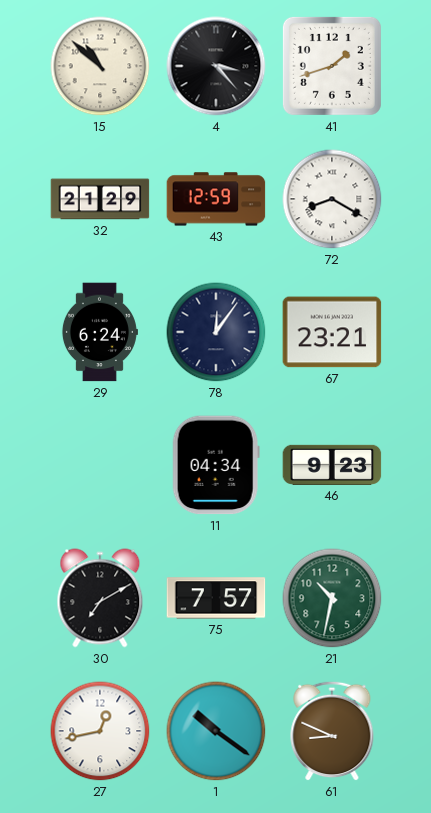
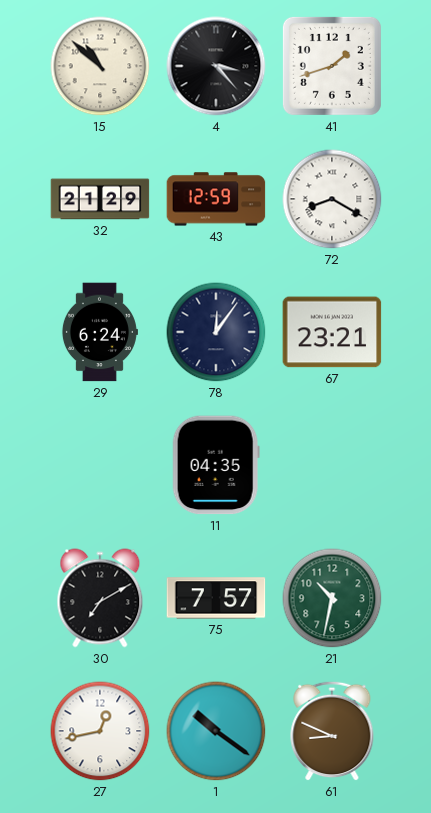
11: 04:34 -> 04:35
46: 9:23 -> none
